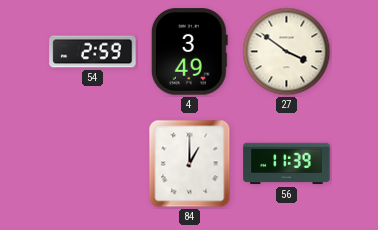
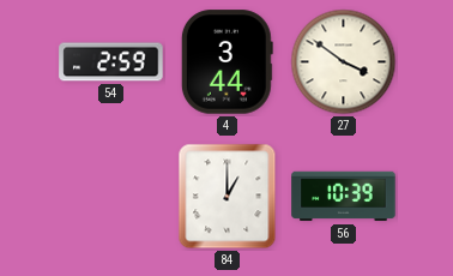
4: 3:49 -> 3:44
56: 11:39 -> 10:39
